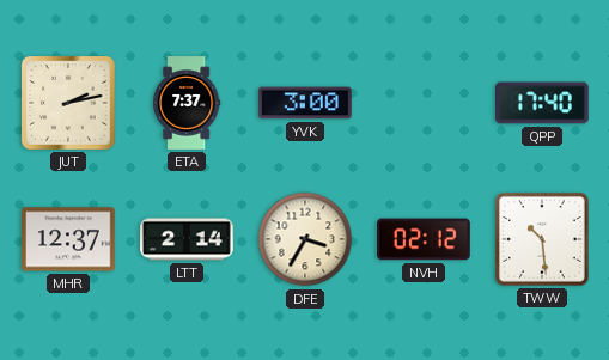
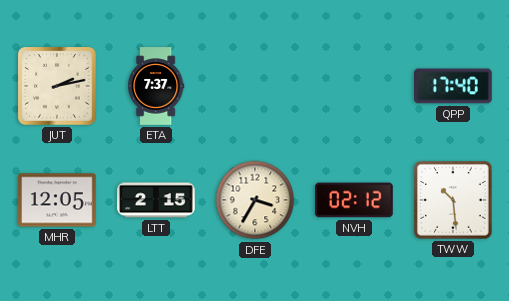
YVK: 3:00 -> none
MHR: 12:37 -> 12:05
LTT: 2:14 -> 2:15
